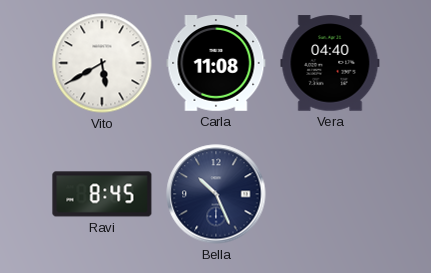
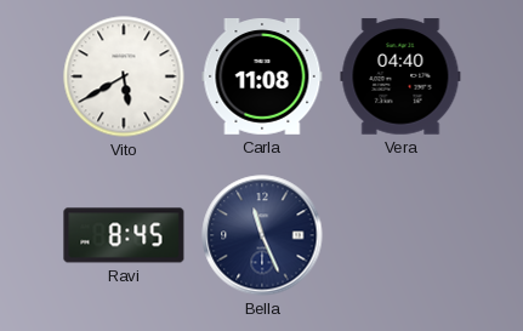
Bella: 10:26 -> 11:26
